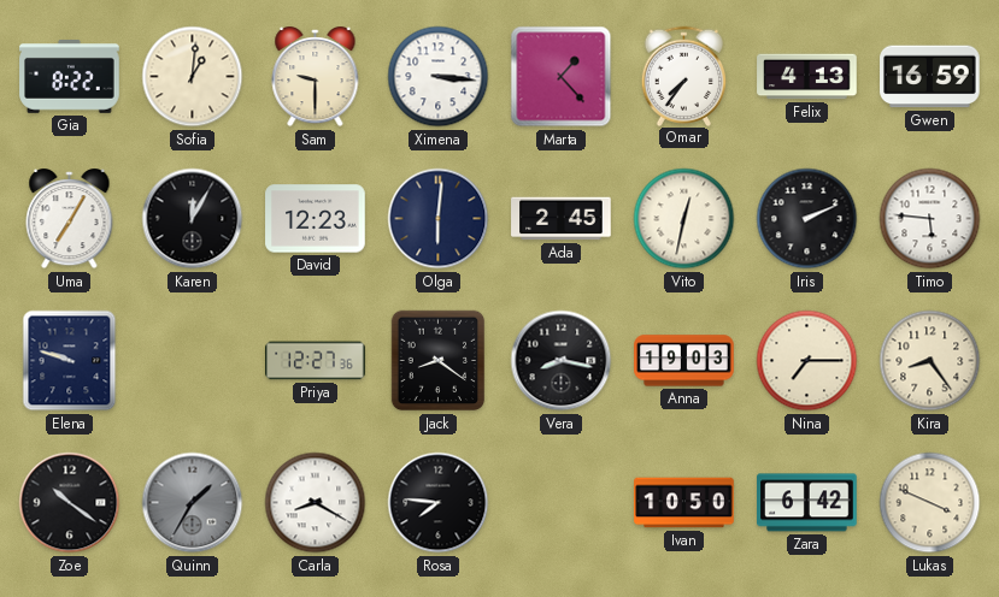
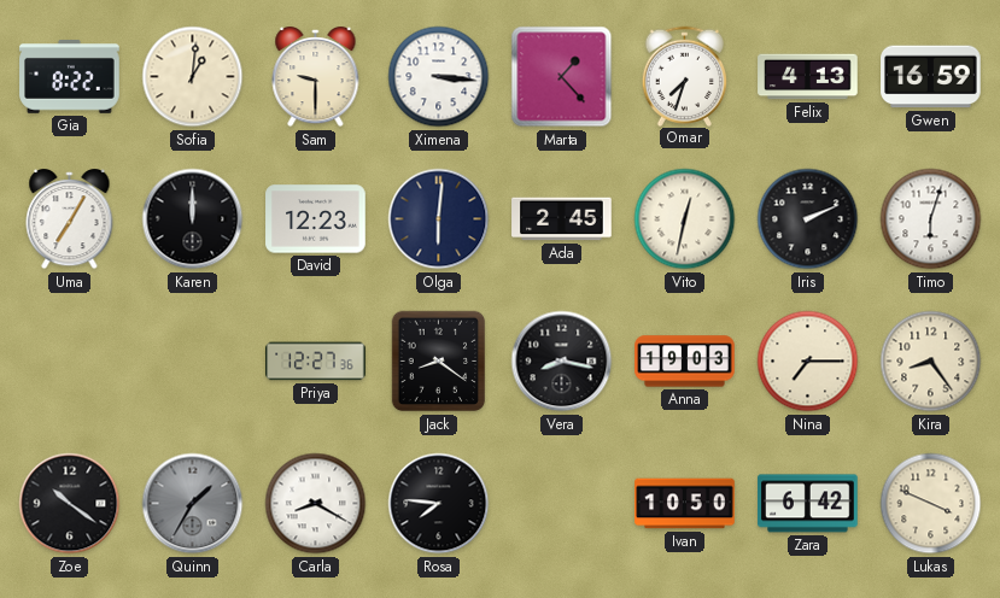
Omar: 7:36 -> 7:33
Karen: 12:05 -> 12:00
Timo: 5:46 -> 6:03
Elena: 9:48 -> none
